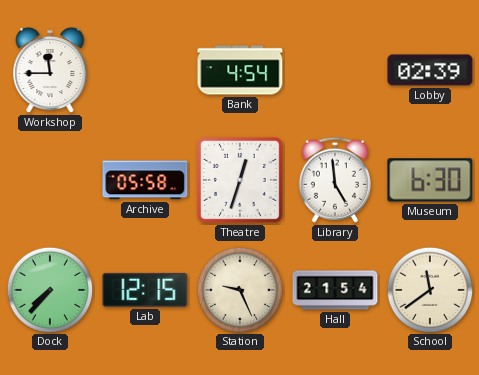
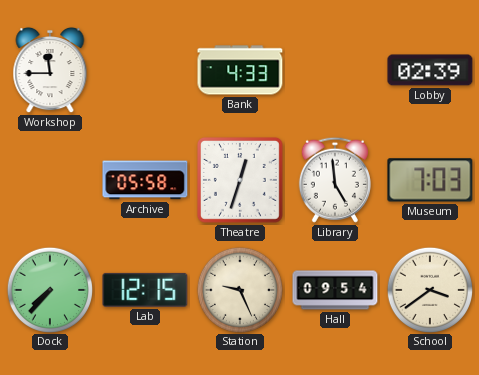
Bank: 4:54 -> 4:33
Museum: 6:30 -> 7:03
Hall: 21:54 -> 09:54
School: 11:39 -> 3:39
